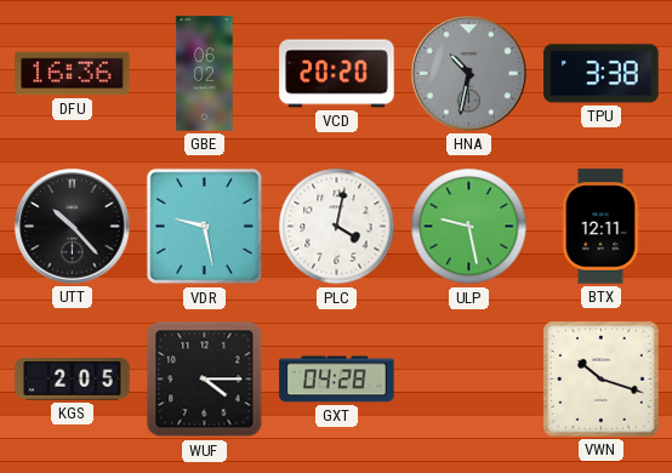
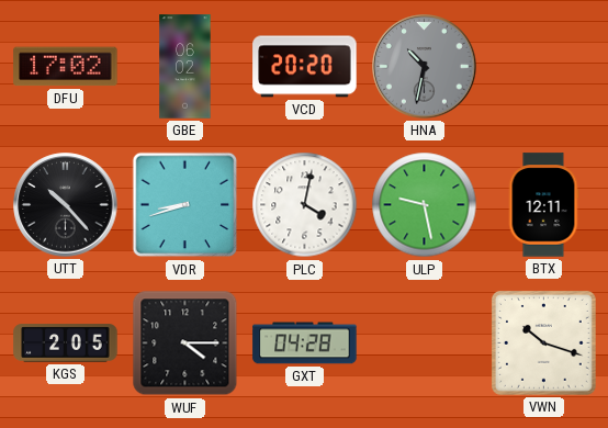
DFU: 16:36 -> 17:02
TPU: 3:38 -> none
VDR: 9:28 -> 8:42
